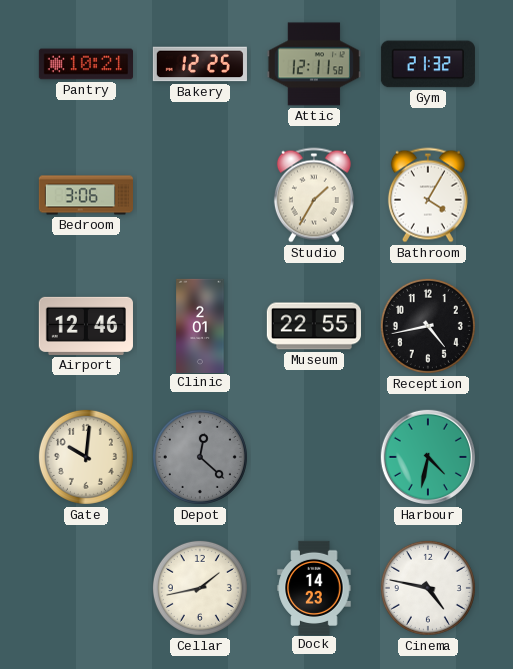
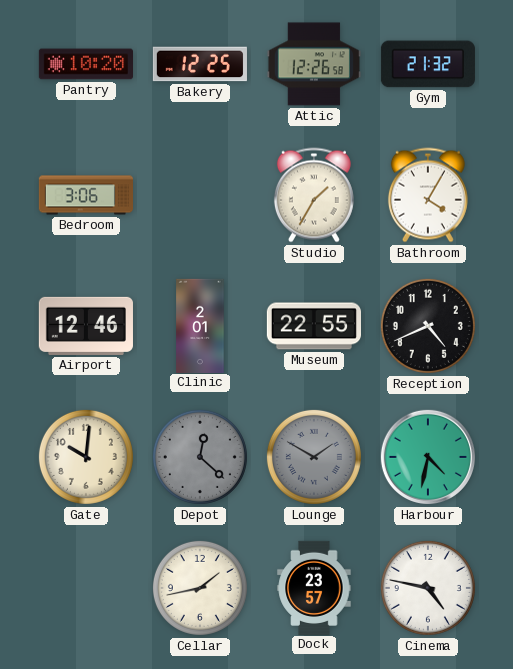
Pantry: 10:21 -> 10:20
Attic: 12:11 -> 12:26
Reception: 4:43 -> 4:41
Lounge: none -> 1:50
Dock: 14:23 -> 23:57
